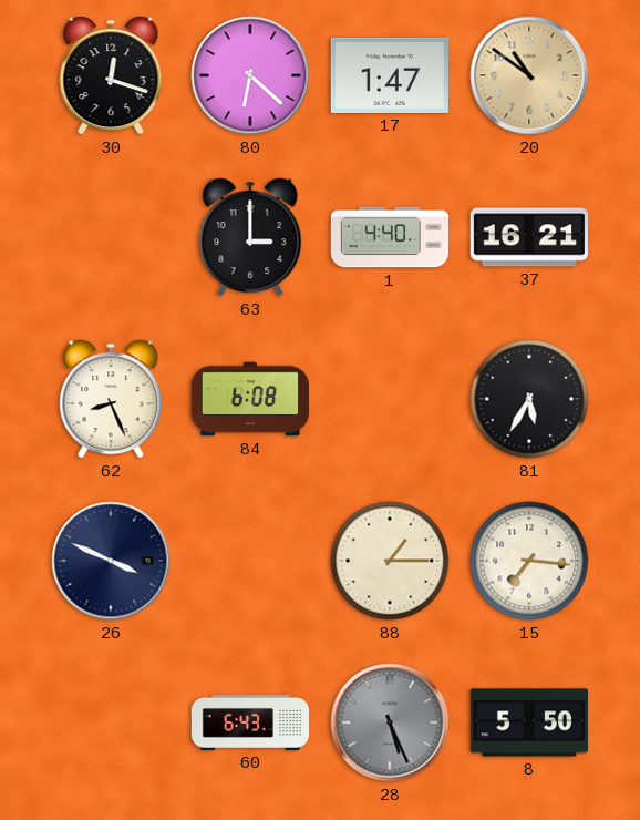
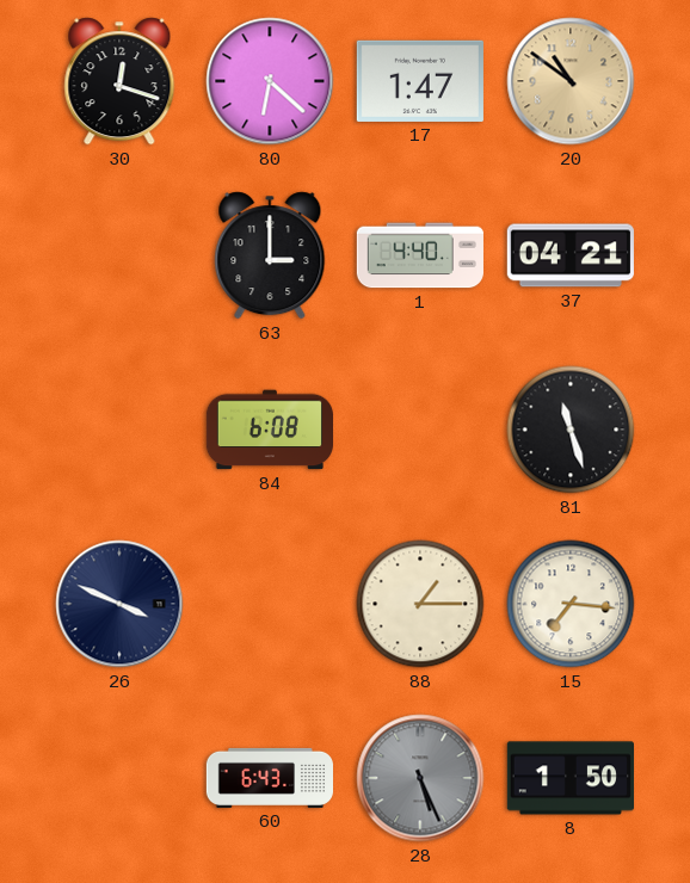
37: 16:21 -> 04:21
62: 8:26 -> none
81: 5:35 -> 11:27
8: 5:50 -> 1:50
